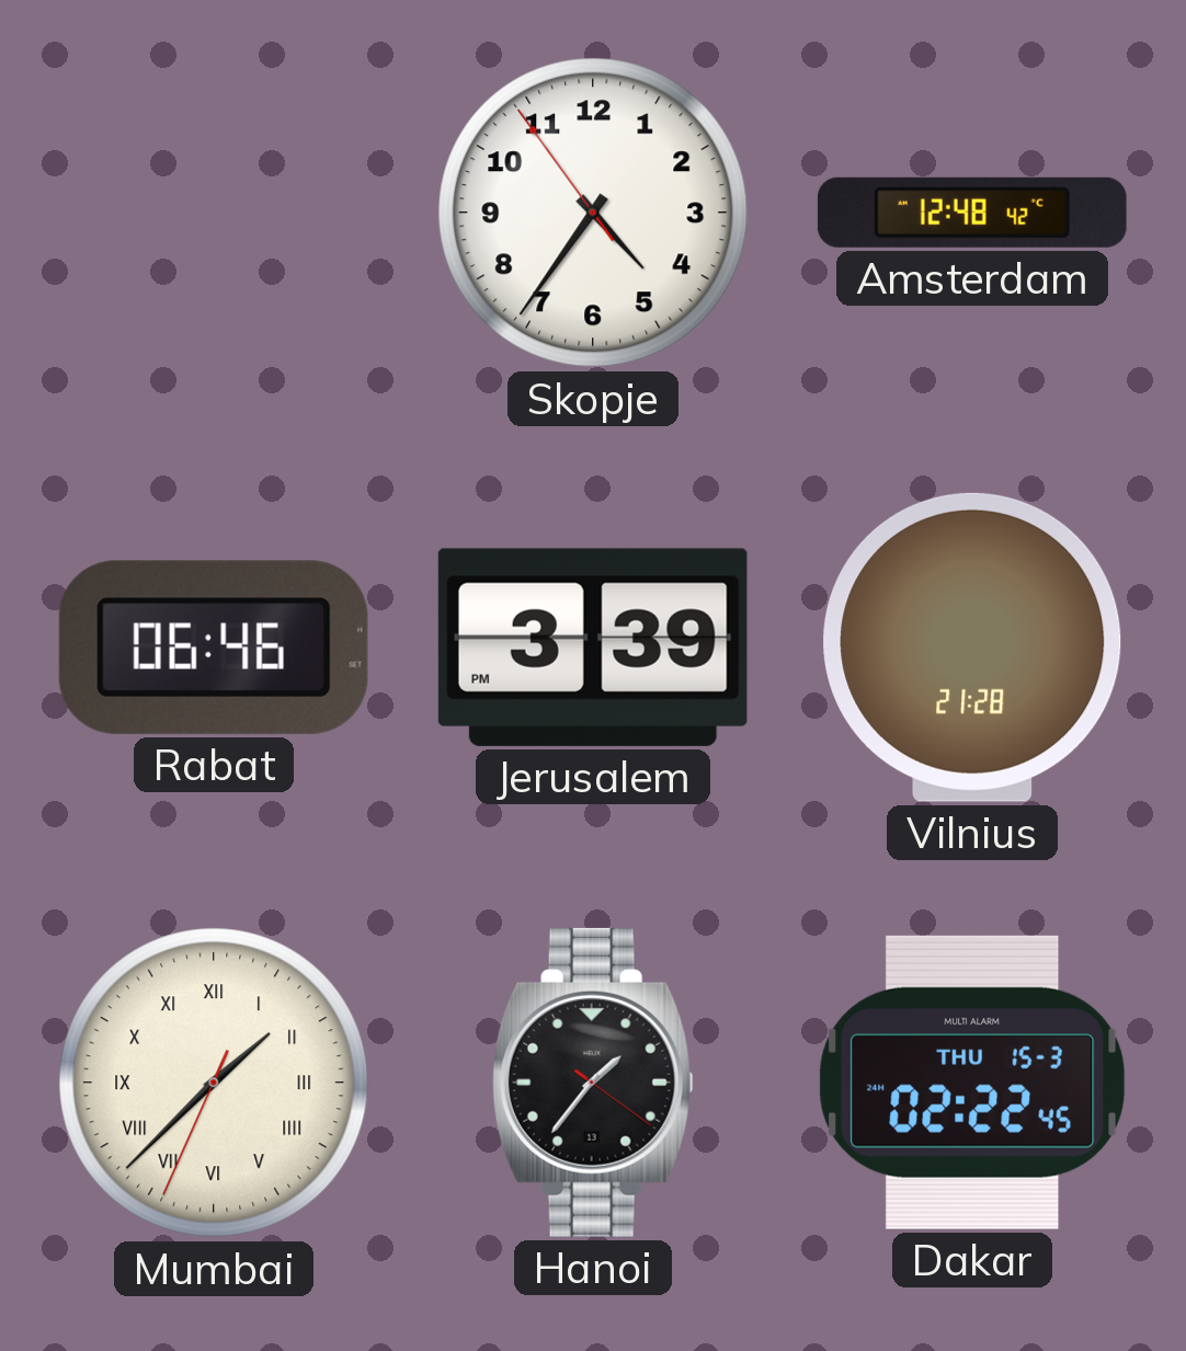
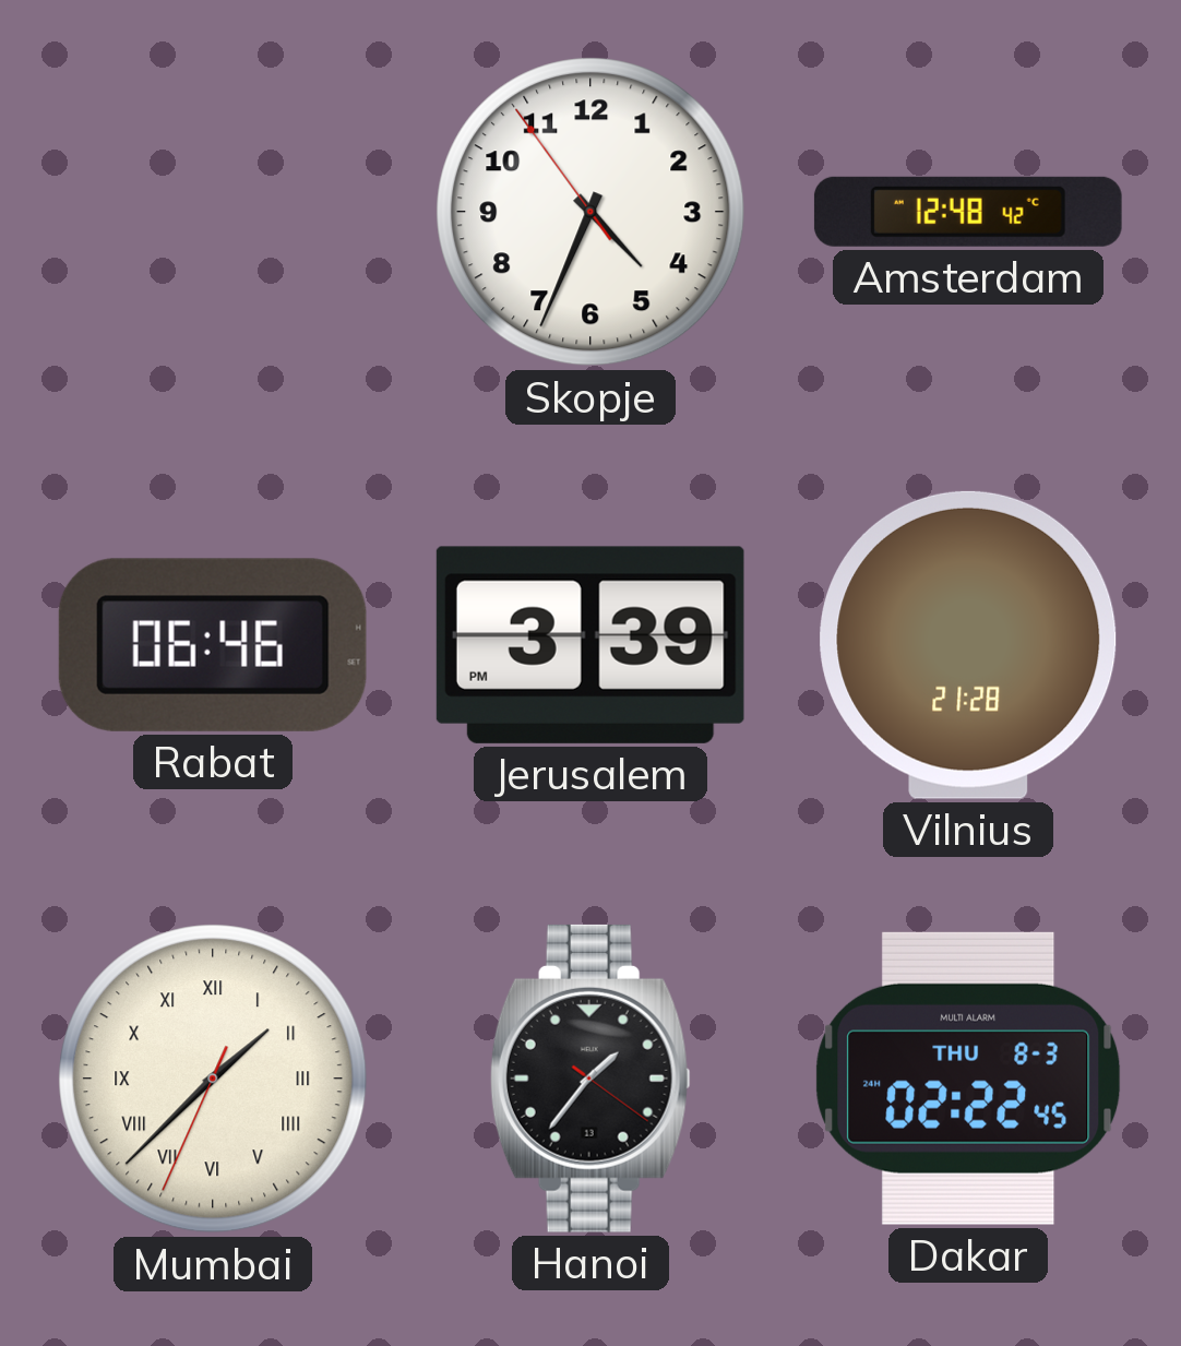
Skopje: 4:35 -> 4:33
Dakar date: THU 15-3 -> THU 8-3
